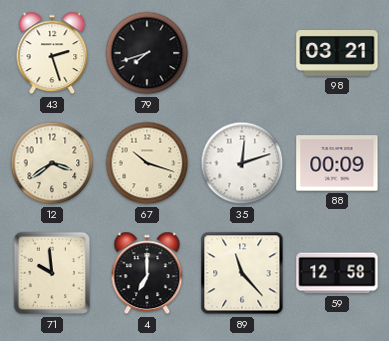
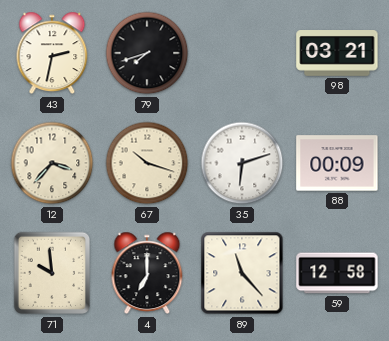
43: 2:27 -> 2:32
12: 3:39 -> 3:37
35: 12:12 -> 6:12
